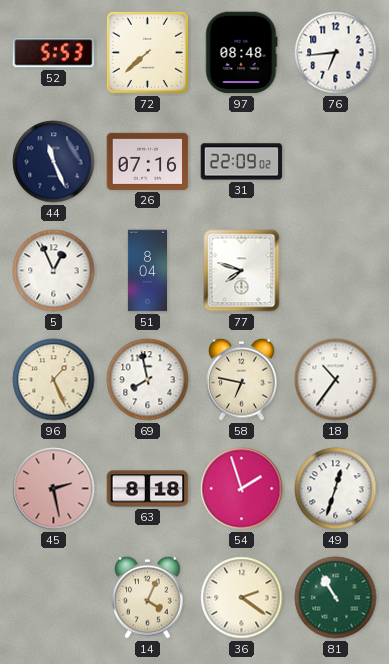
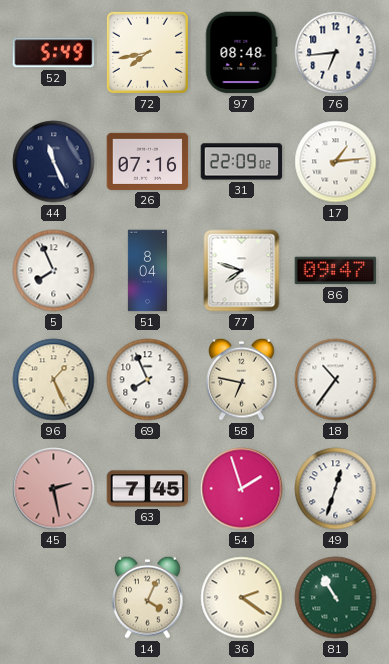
52: 5:53 -> 5:49
72: 7:38 -> 7:43
17: none -> 1:14
5: 12:56 -> 7:56
86: none -> 09:47
69: 7:58 -> 7:56
63: 8:18 -> 7:45
